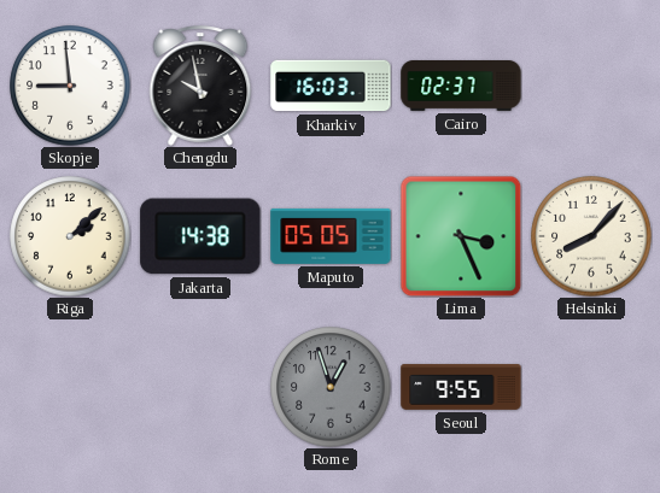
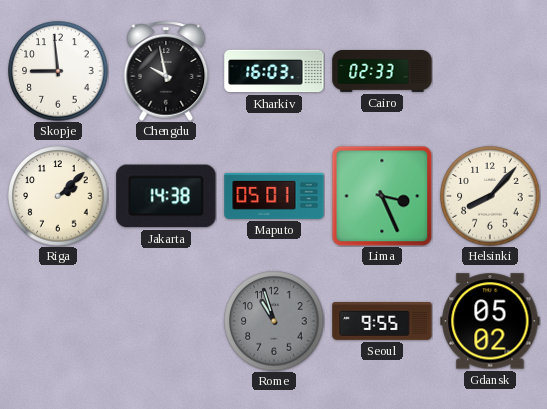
Cairo: 02:37 -> 02:33
Maputo: 05:05 -> 05:01
Rome: 12:57 -> 10:57
Gdansk: none -> 05:02
